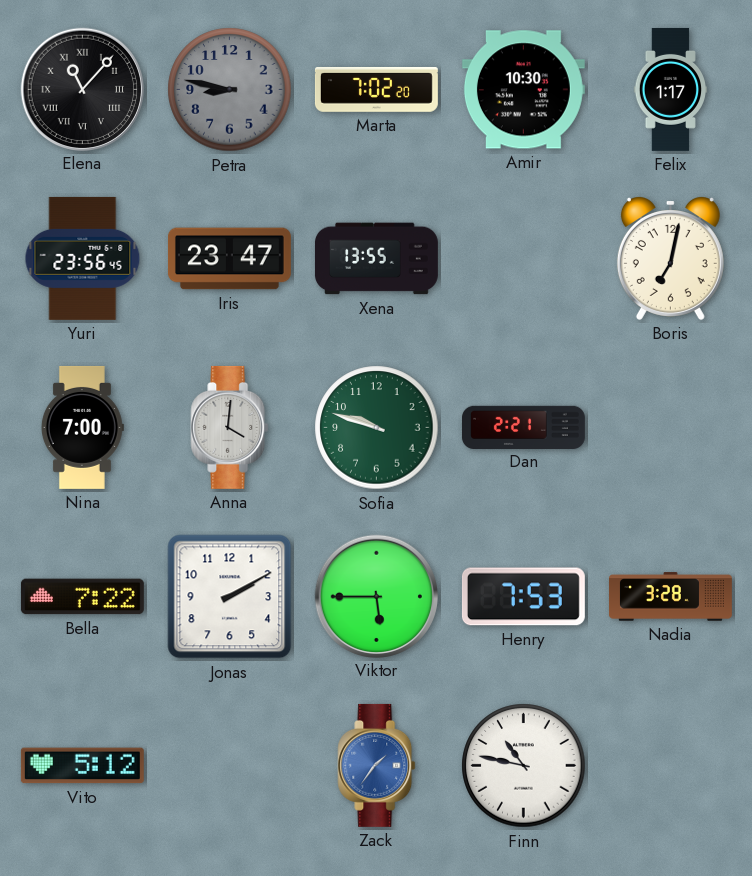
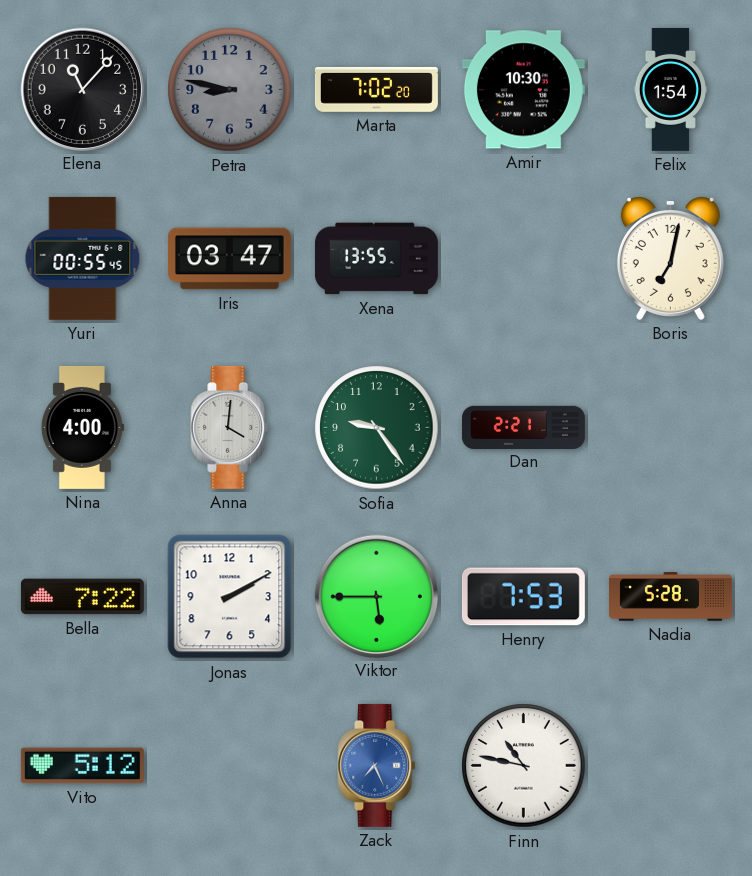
Elena numerals: Roman -> Arabic
Felix: 1:17 -> 1:54
Yuri: 23:56 -> 00:55
Iris: 23:47 -> 03:47
Nina: 7:00 -> 4:00
Sofia: 9:48 -> 9:24
Nadia: 3:28 -> 5:28
Zack: 1:36 -> 7:26
